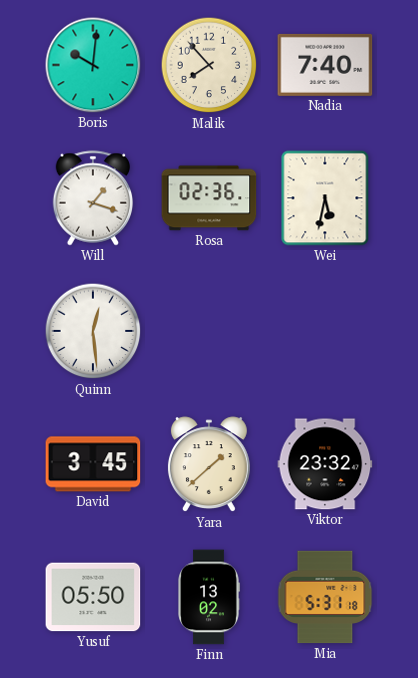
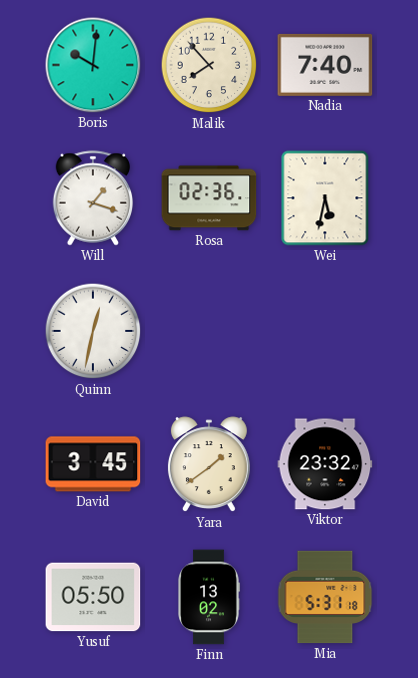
Quinn: 12:29 -> 12:32
Yara: 1:38 -> 1:39
